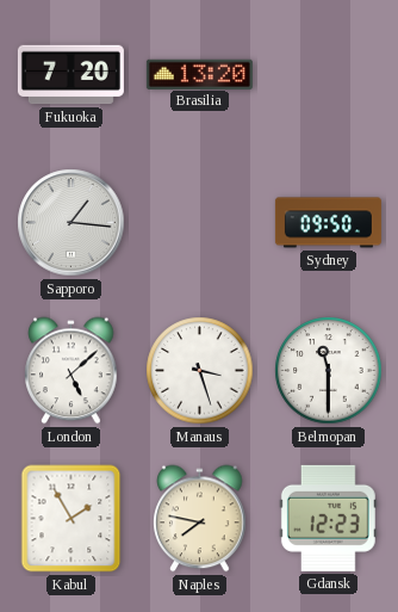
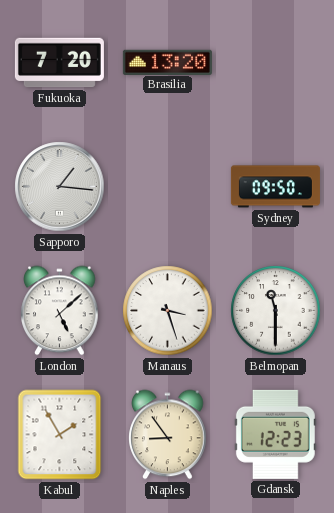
Naples: 7:47 -> 8:54
